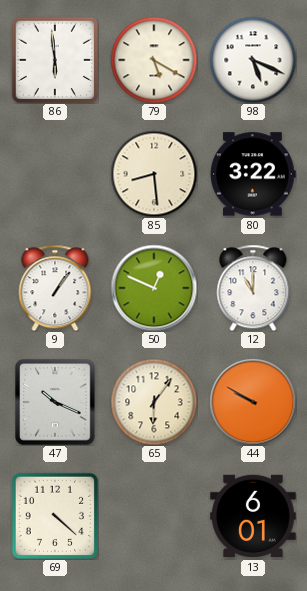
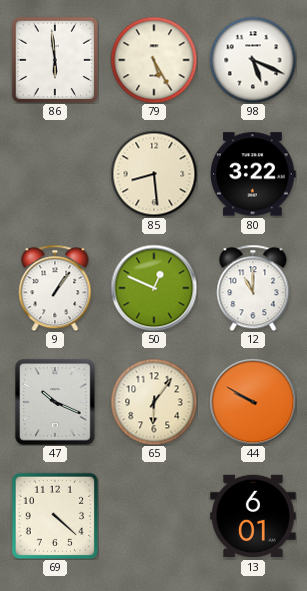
79: 5:20 -> 5:25
